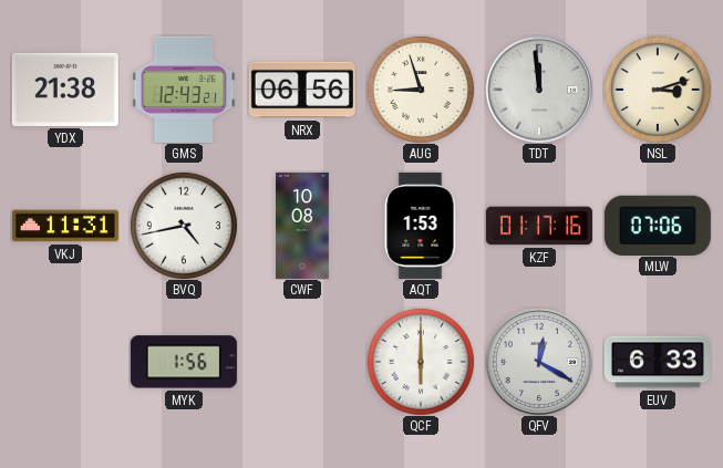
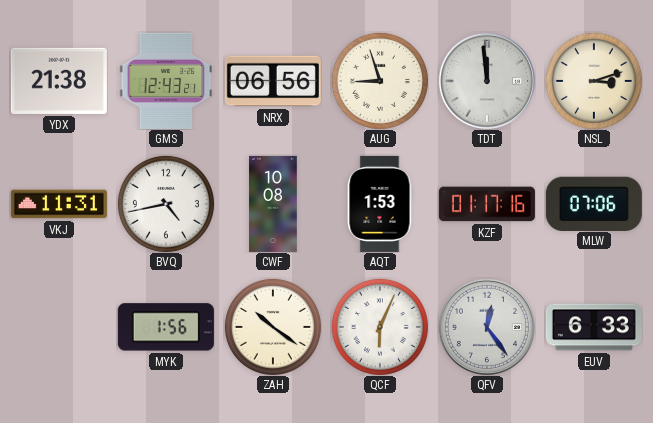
ZAH: none -> 10:21
QCF: 6:00 -> 6:04
QFV: 12:20 -> 12:24
